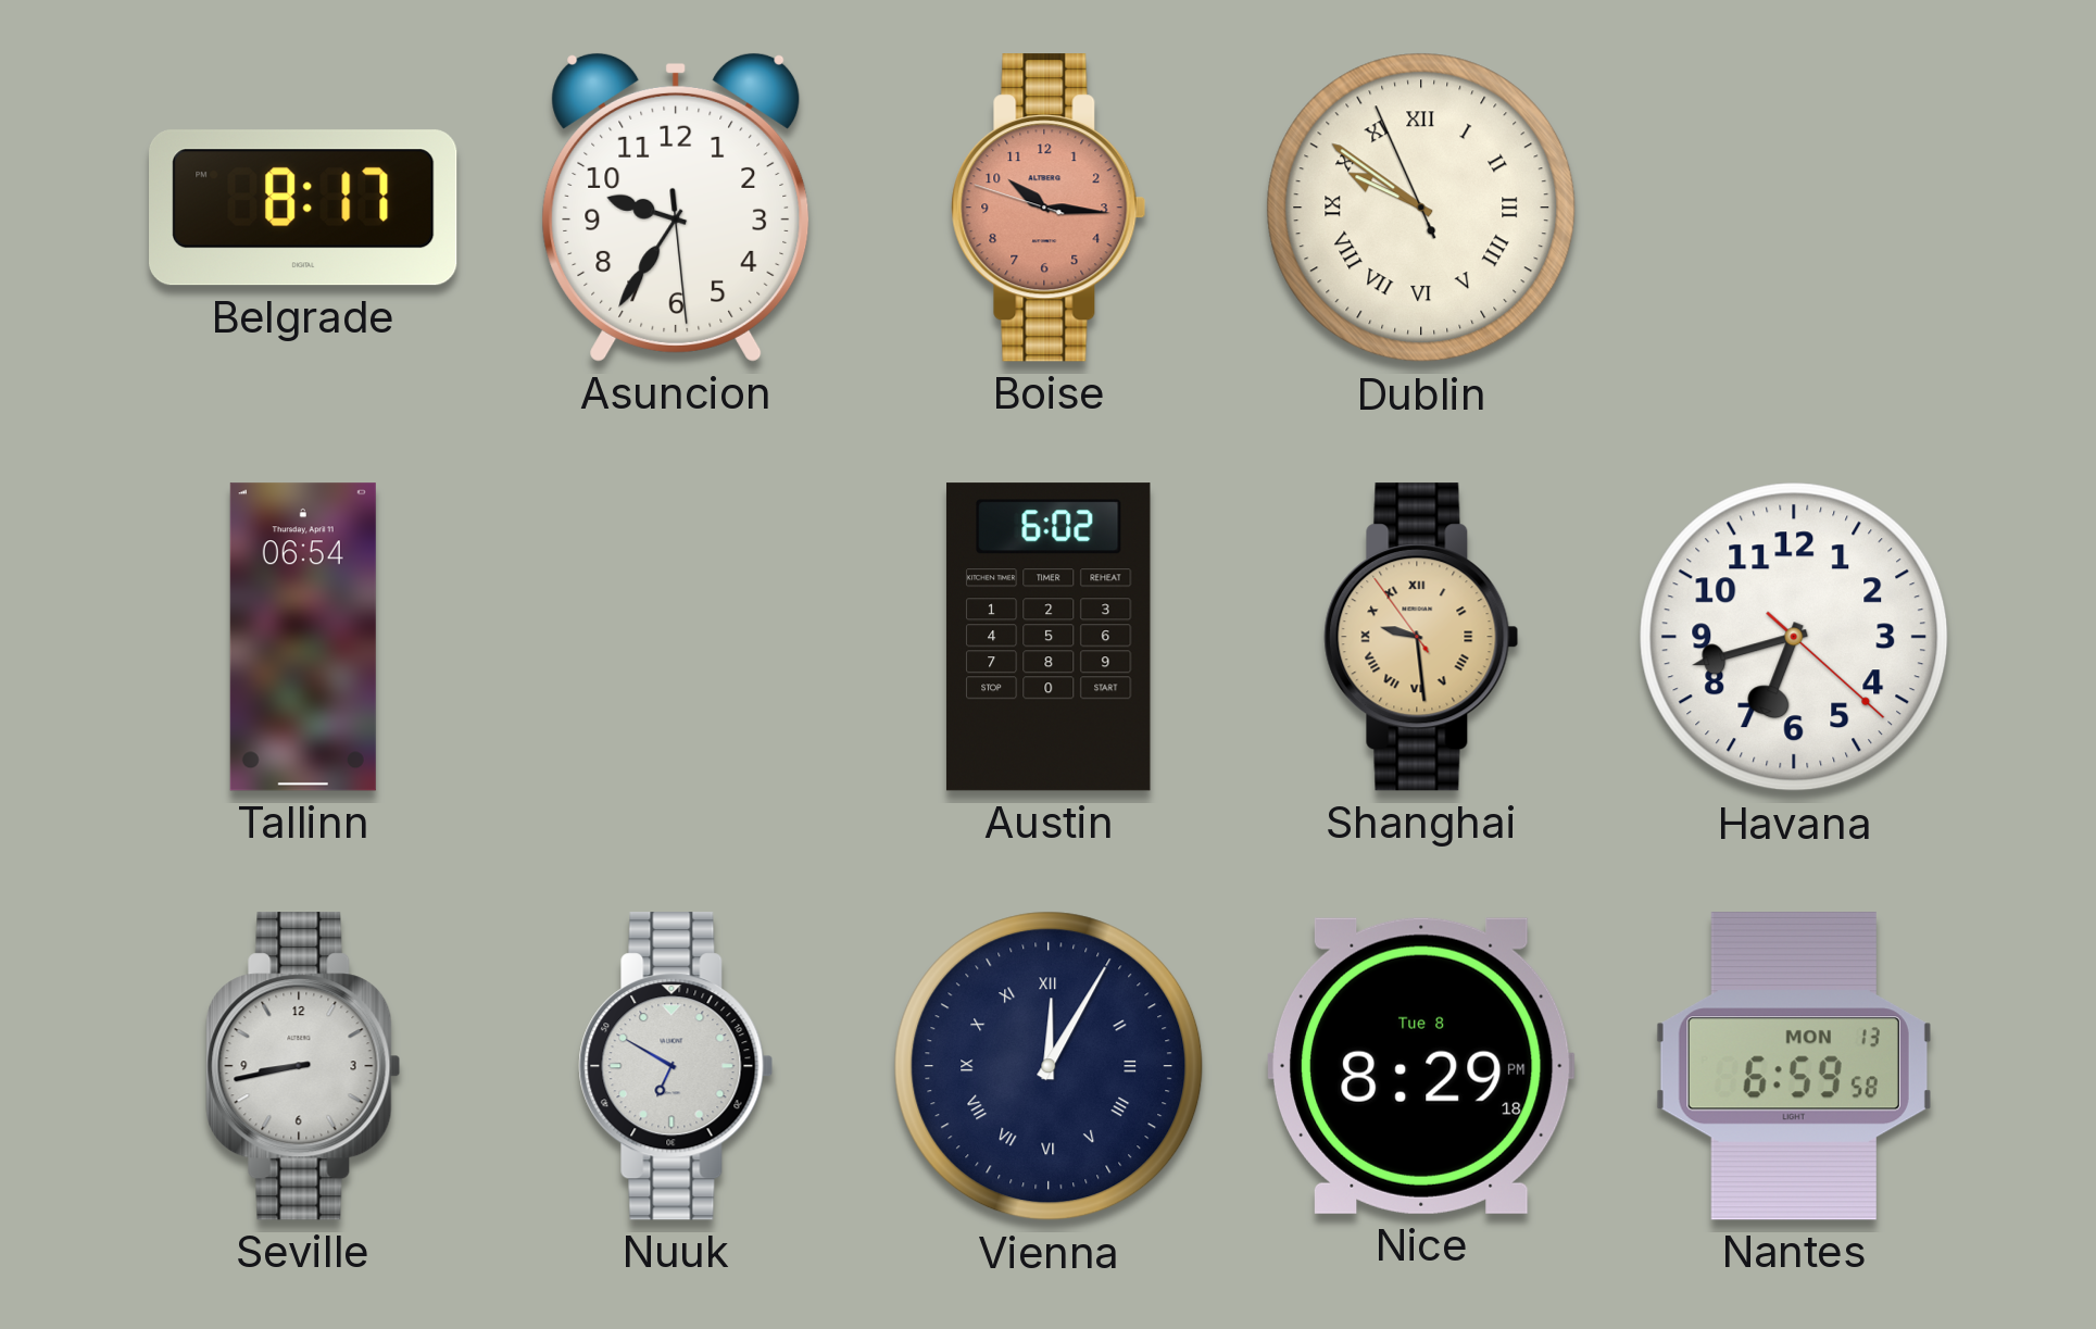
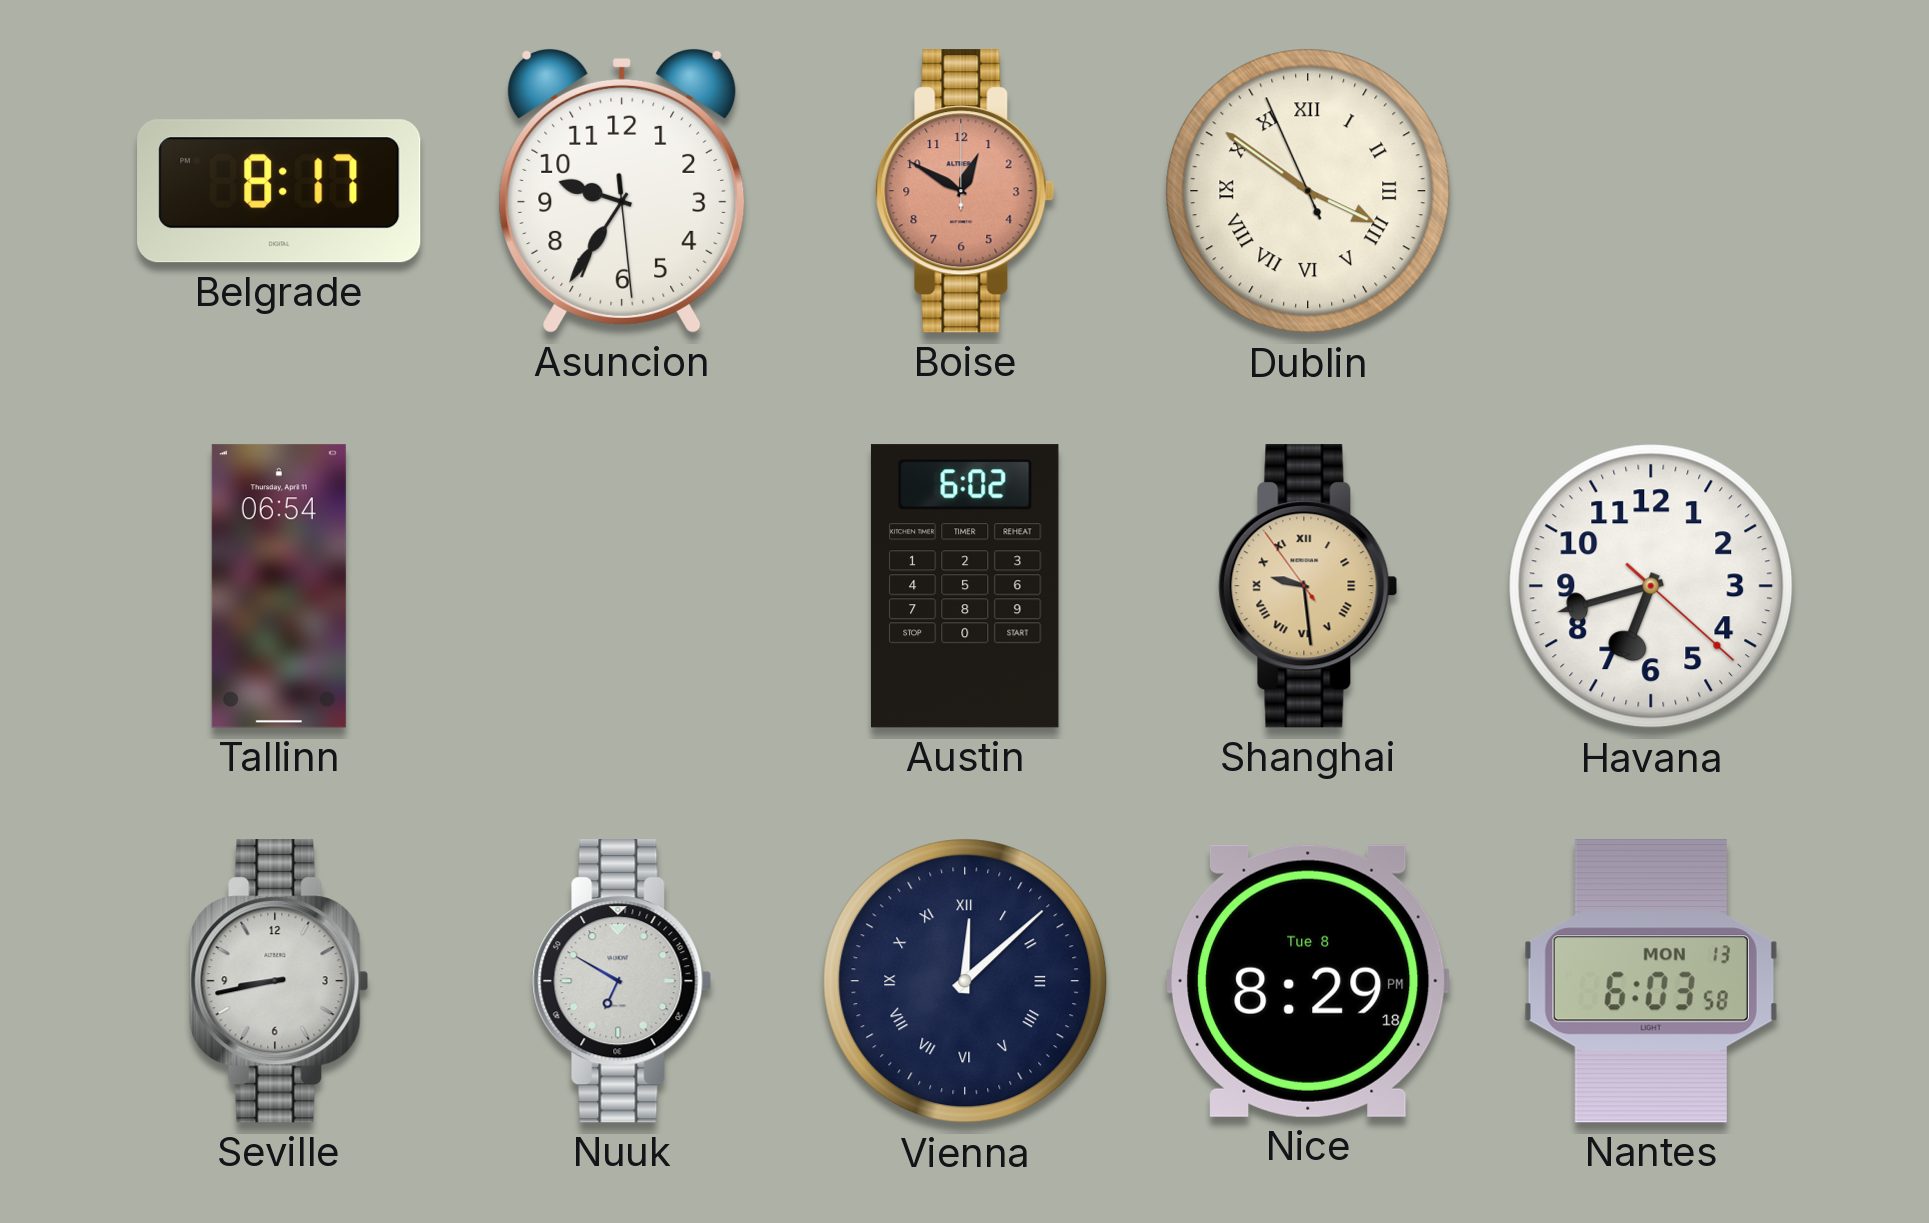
Boise: 10:15 -> 12:50
Dublin: 9:50 -> 3:50
Vienna: 12:05 -> 12:08
Nantes: 6:59 -> 6:03
